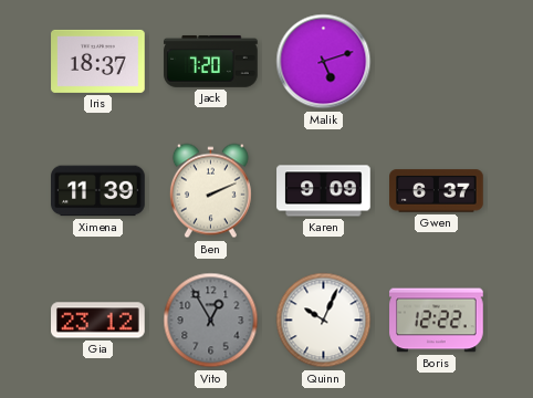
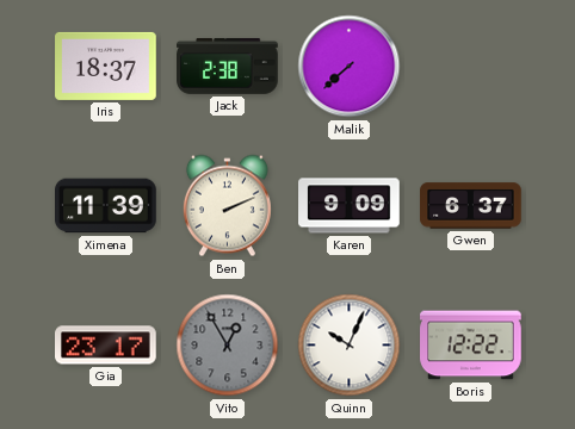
Jack: 7:20 -> 2:38
Malik: 5:12 -> 7:38
Gia: 23:12 -> 23:17
